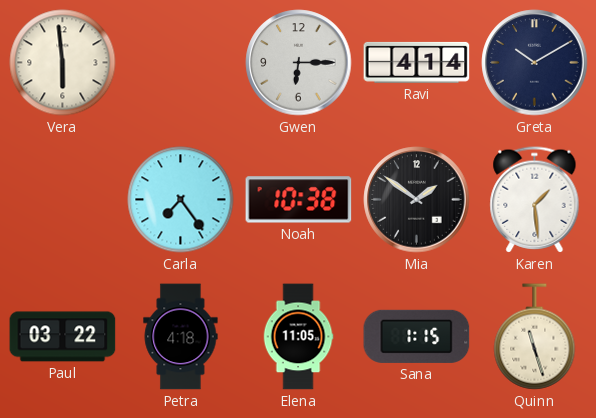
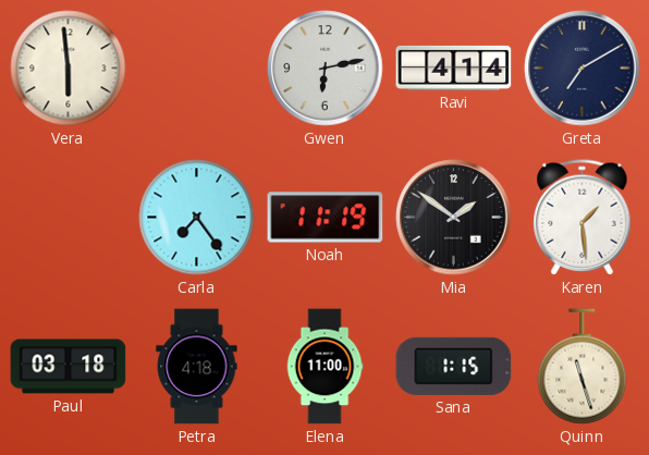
Gwen: 6:15 -> 6:13
Greta: 10:10 -> 7:10
Noah: 10:38 -> 11:19
Paul: 03:22 -> 03:18
Elena: 11:05 -> 11:00
